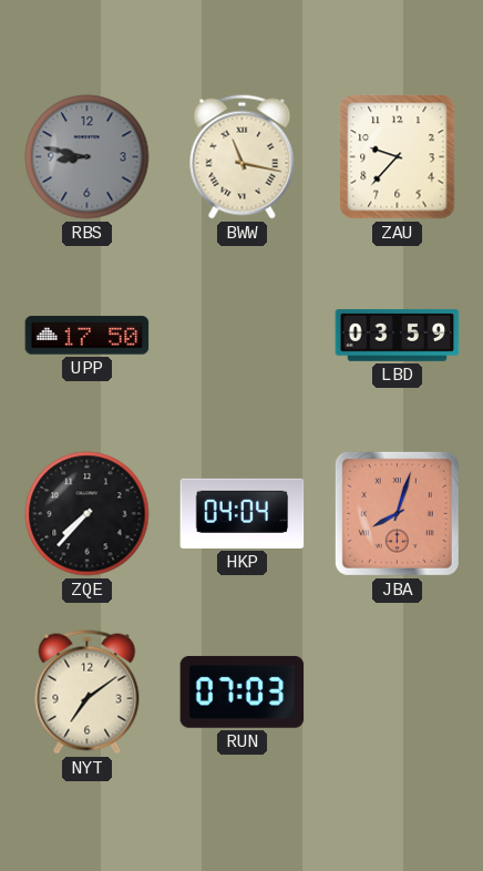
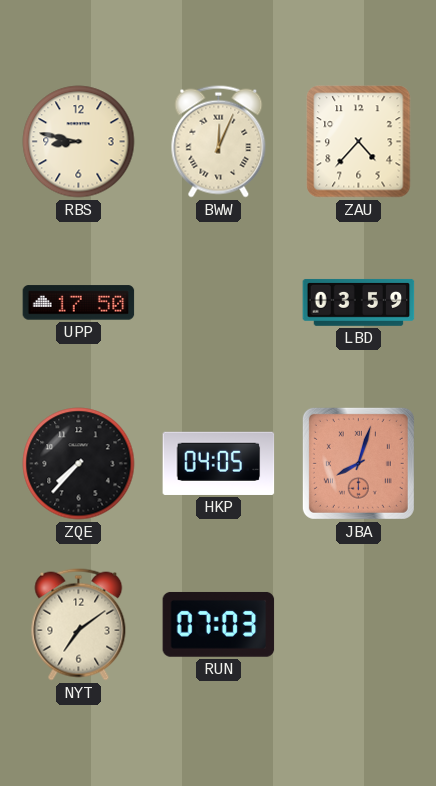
RBS dial: grey -> cream
BWW: 11:17 -> 12:04
ZAU: 9:37 -> 4:37
HKP: 04:04 -> 04:05
